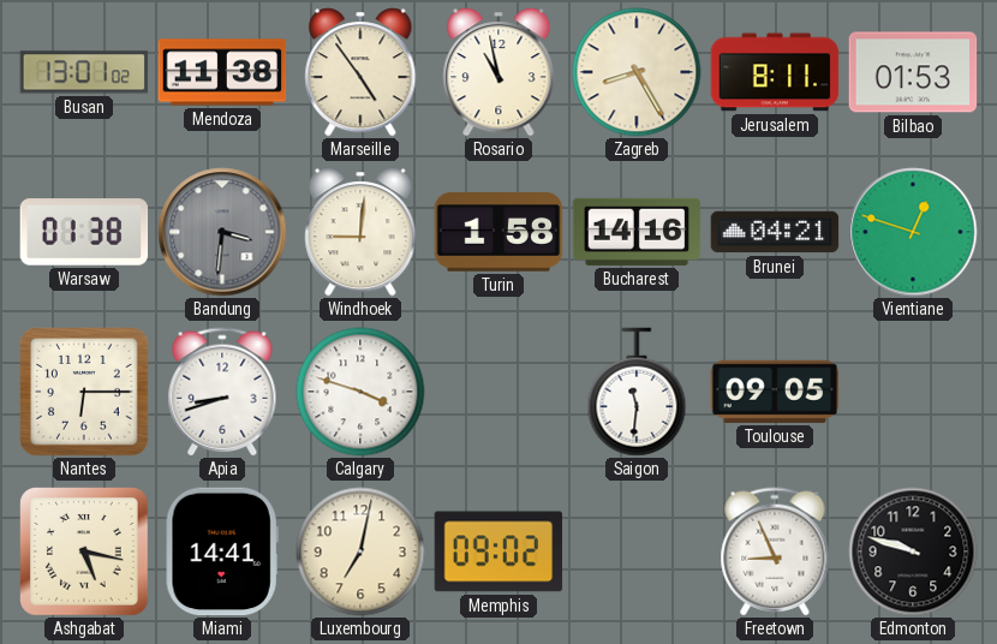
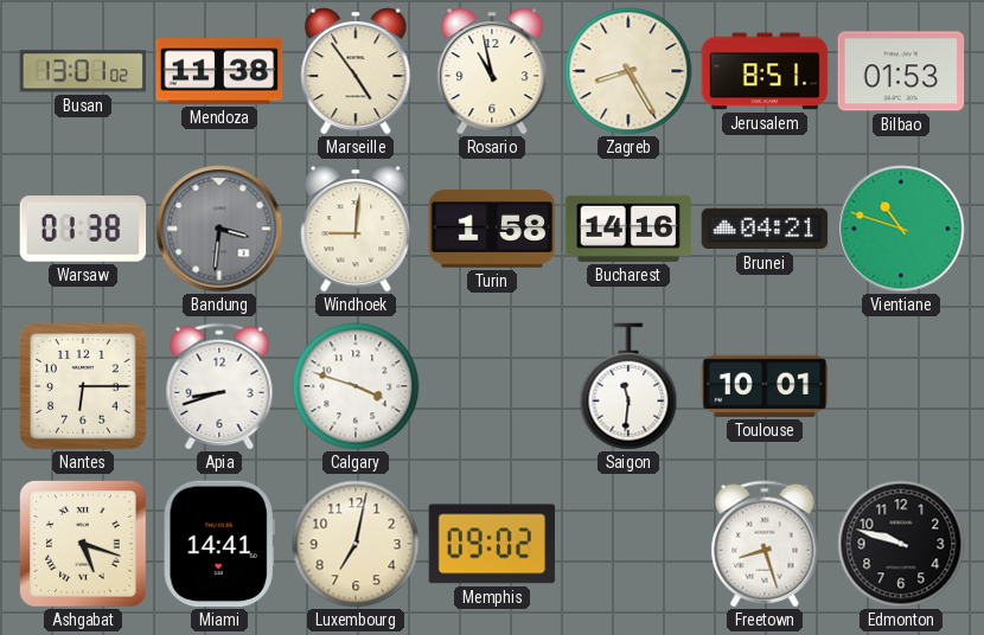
Jerusalem: 8:11 -> 8:51
Vientiane: 12:48 -> 10:48
Toulouse: 09:05 -> 10:01
Ashgabat: 5:17 -> 5:18
Freetown: 8:56 -> 8:27
